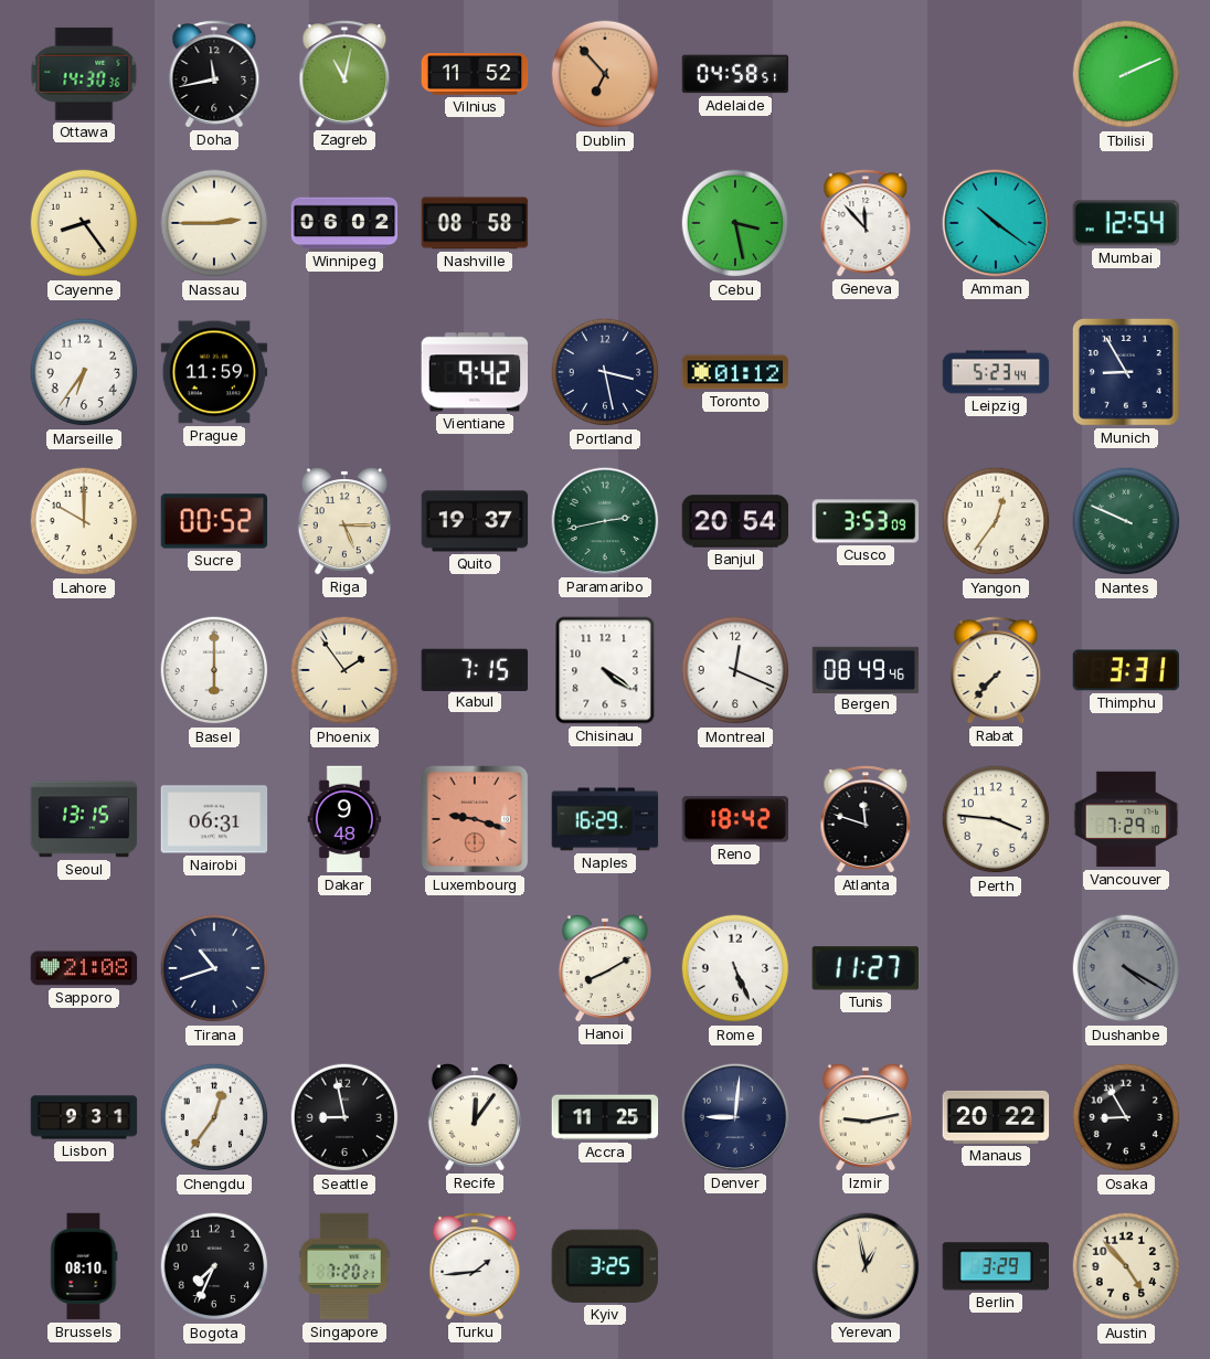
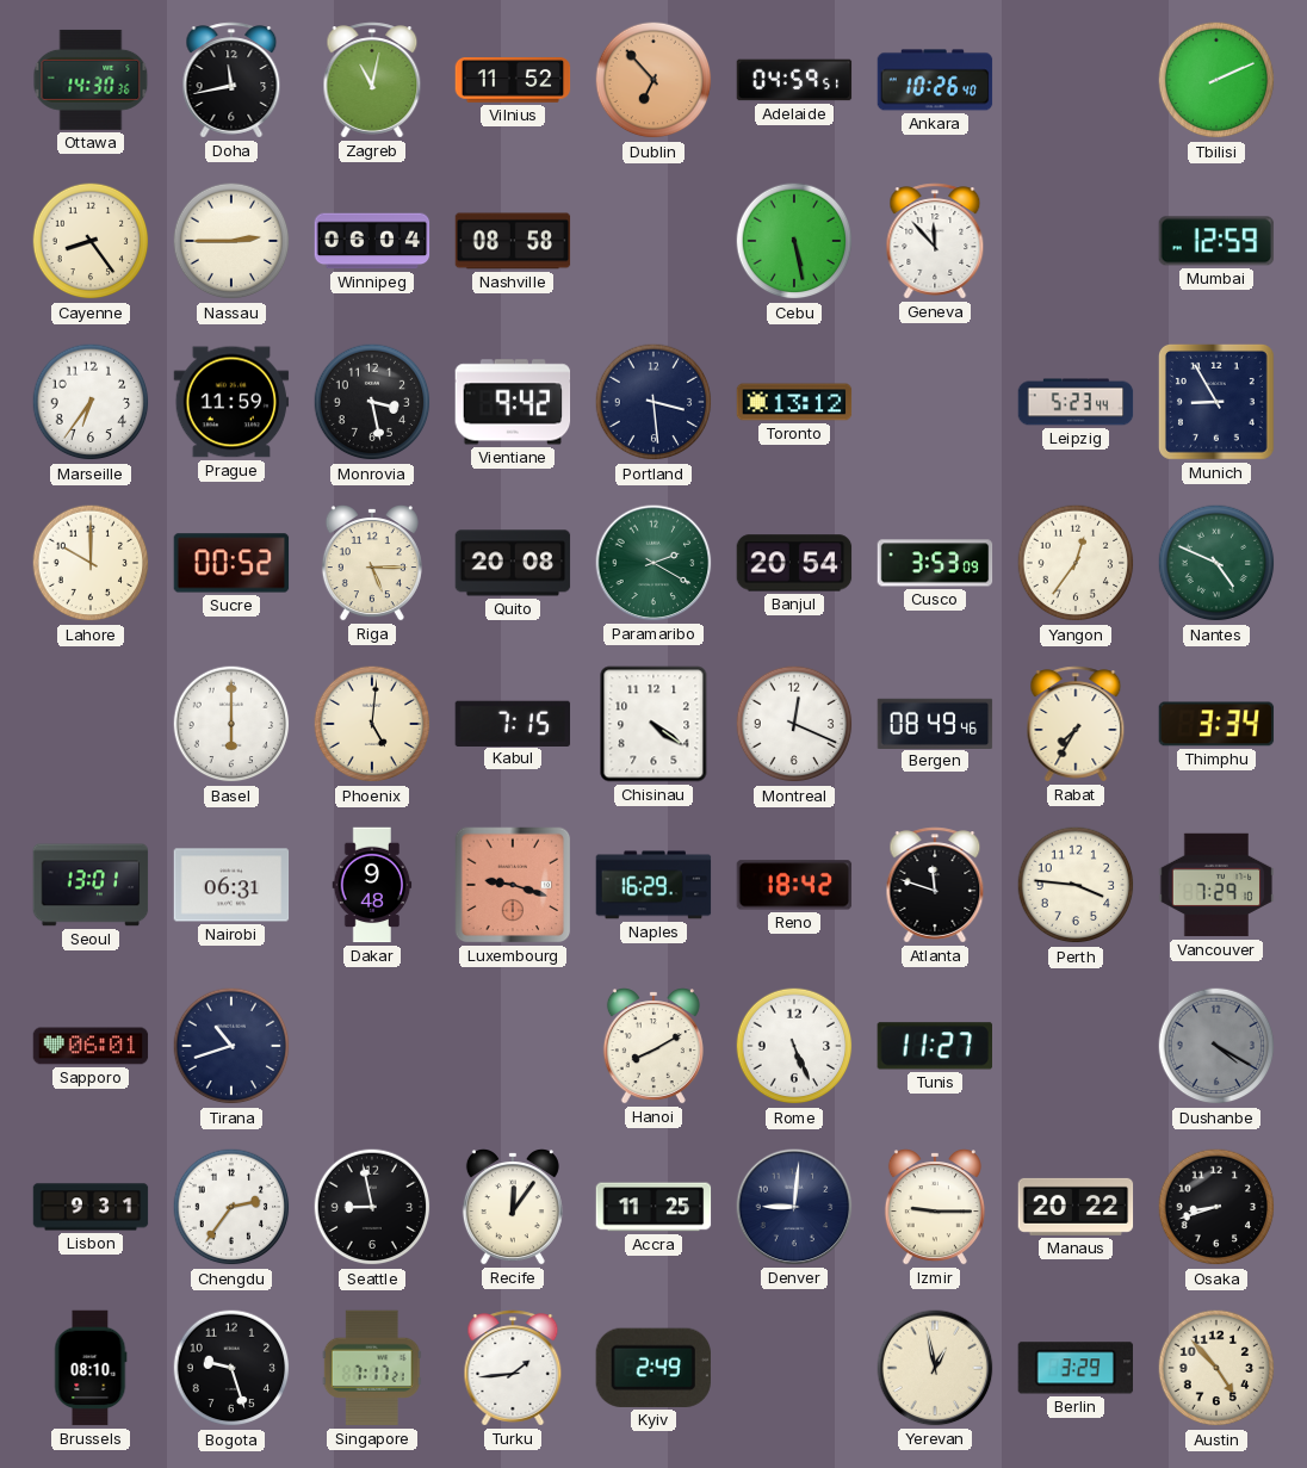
Adelaide: 04:58 -> 04:59
Ankara: none -> 10:26
Winnipeg: 06:02 -> 06:04
Cebu: 3:28 -> 5:28
Amman: 10:21 -> none
Mumbai: 12:54 -> 12:59
Monrovia: none -> 3:28
Portland: 3:28 -> 3:29
Toronto: 01:12 -> 13:12
Quito: 19:37 -> 20:08
Paramaribo: 2:43 -> 2:20
Nantes: 9:49 -> 4:49
Phoenix: 1:54 -> 5:01
Rabat: 7:37 -> 7:35
Thimphu: 3:31 -> 3:34
Seoul: 13:15 -> 13:01
Sapporo: 21:08 -> 06:01
Chengdu: 12:36 -> 2:36
Izmir: 9:13 -> 9:15
Osaka: 8:55 -> 8:42
Bogota: 7:34 -> 9:27
Singapore: 7:20 -> 7:17
Kyiv: 3:25 -> 2:49
